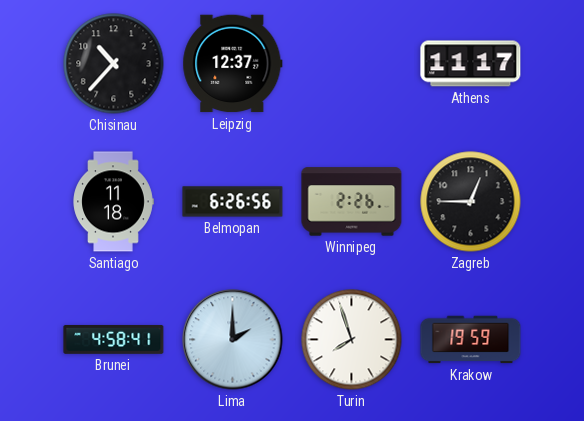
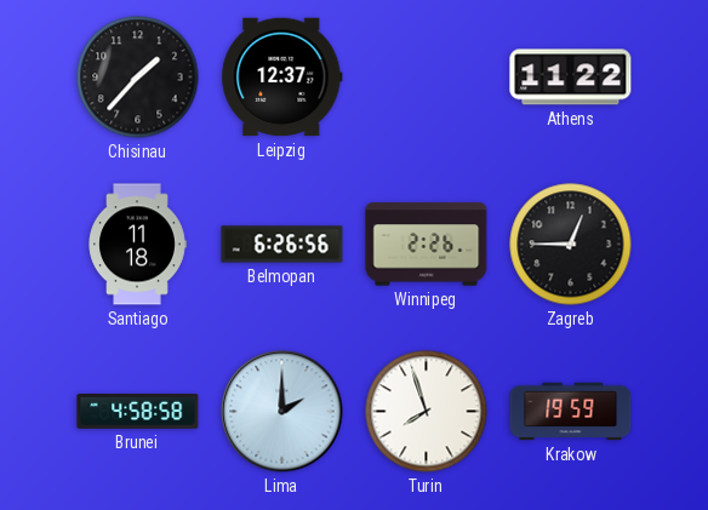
Chisinau: 10:37 -> 1:37
Athens: 11:17 -> 11:22
Brunei: 4:58:41 -> 4:58:58
